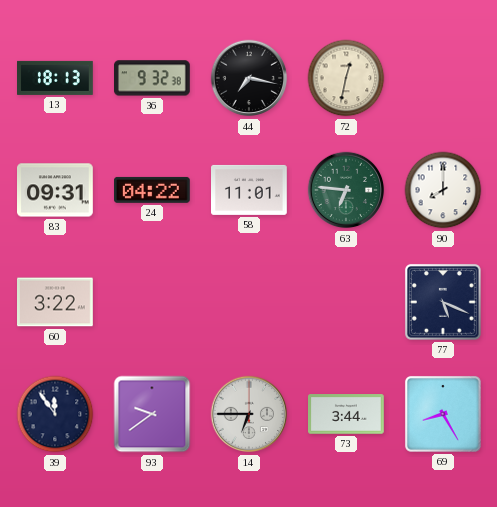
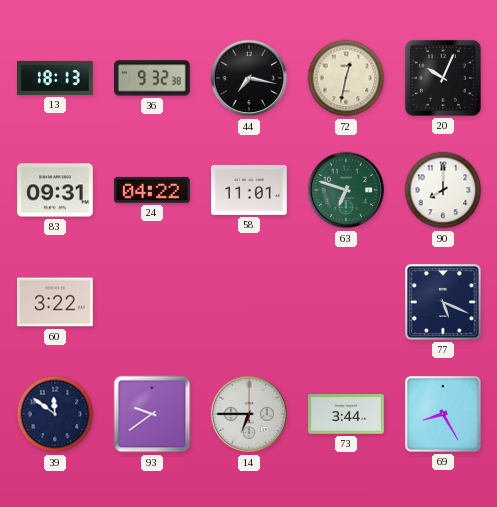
20: none -> 10:04
63: 6:46 -> 6:48
39: 11:54 -> 11:51
